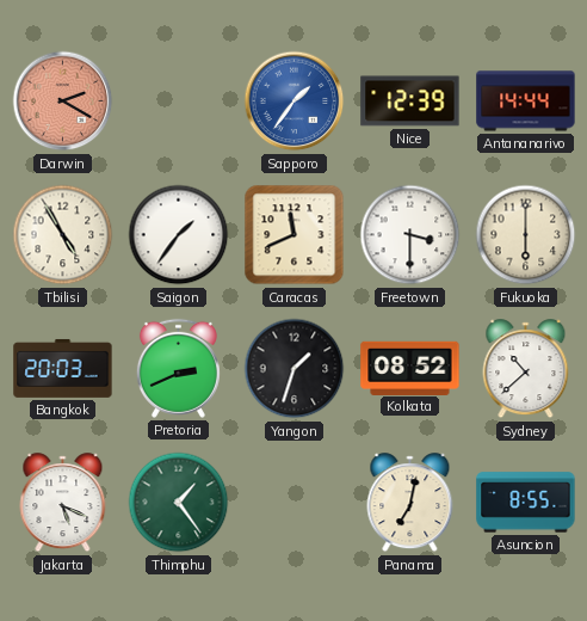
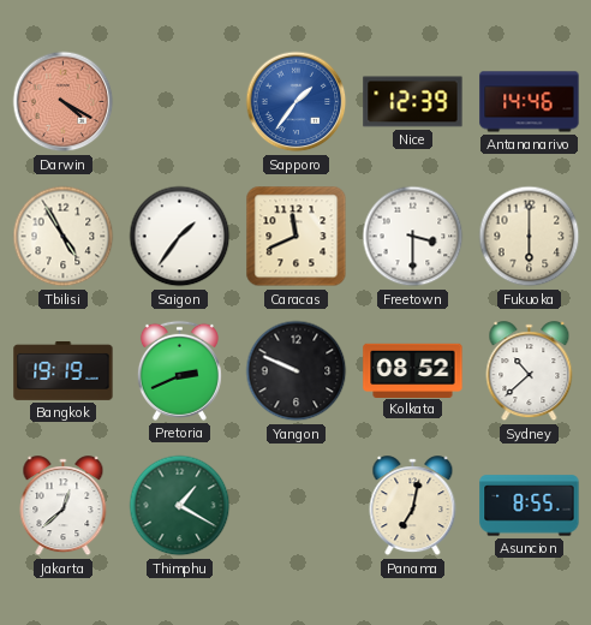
Darwin: 2:20 -> 4:20
Antananarivo: 14:44 -> 14:46
Bangkok: 20:03 -> 19:19
Yangon: 1:33 -> 9:49
Jakarta: 5:19 -> 12:38
Thimphu: 1:24 -> 1:20
